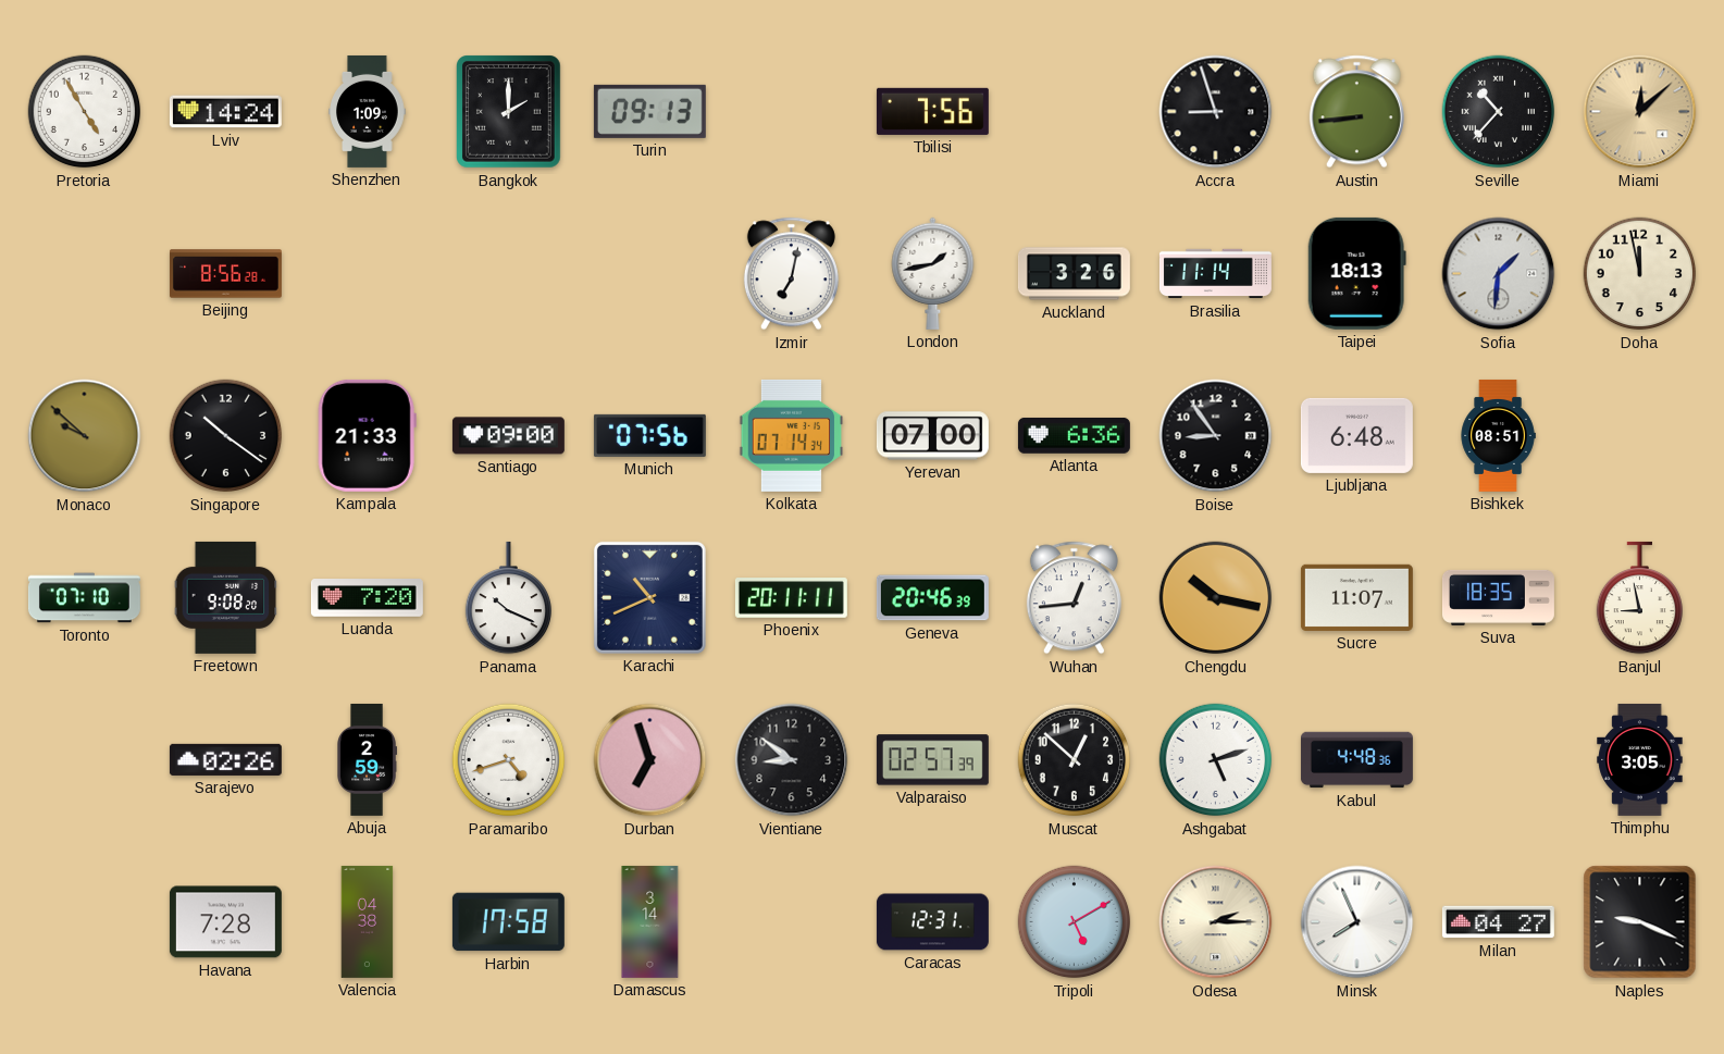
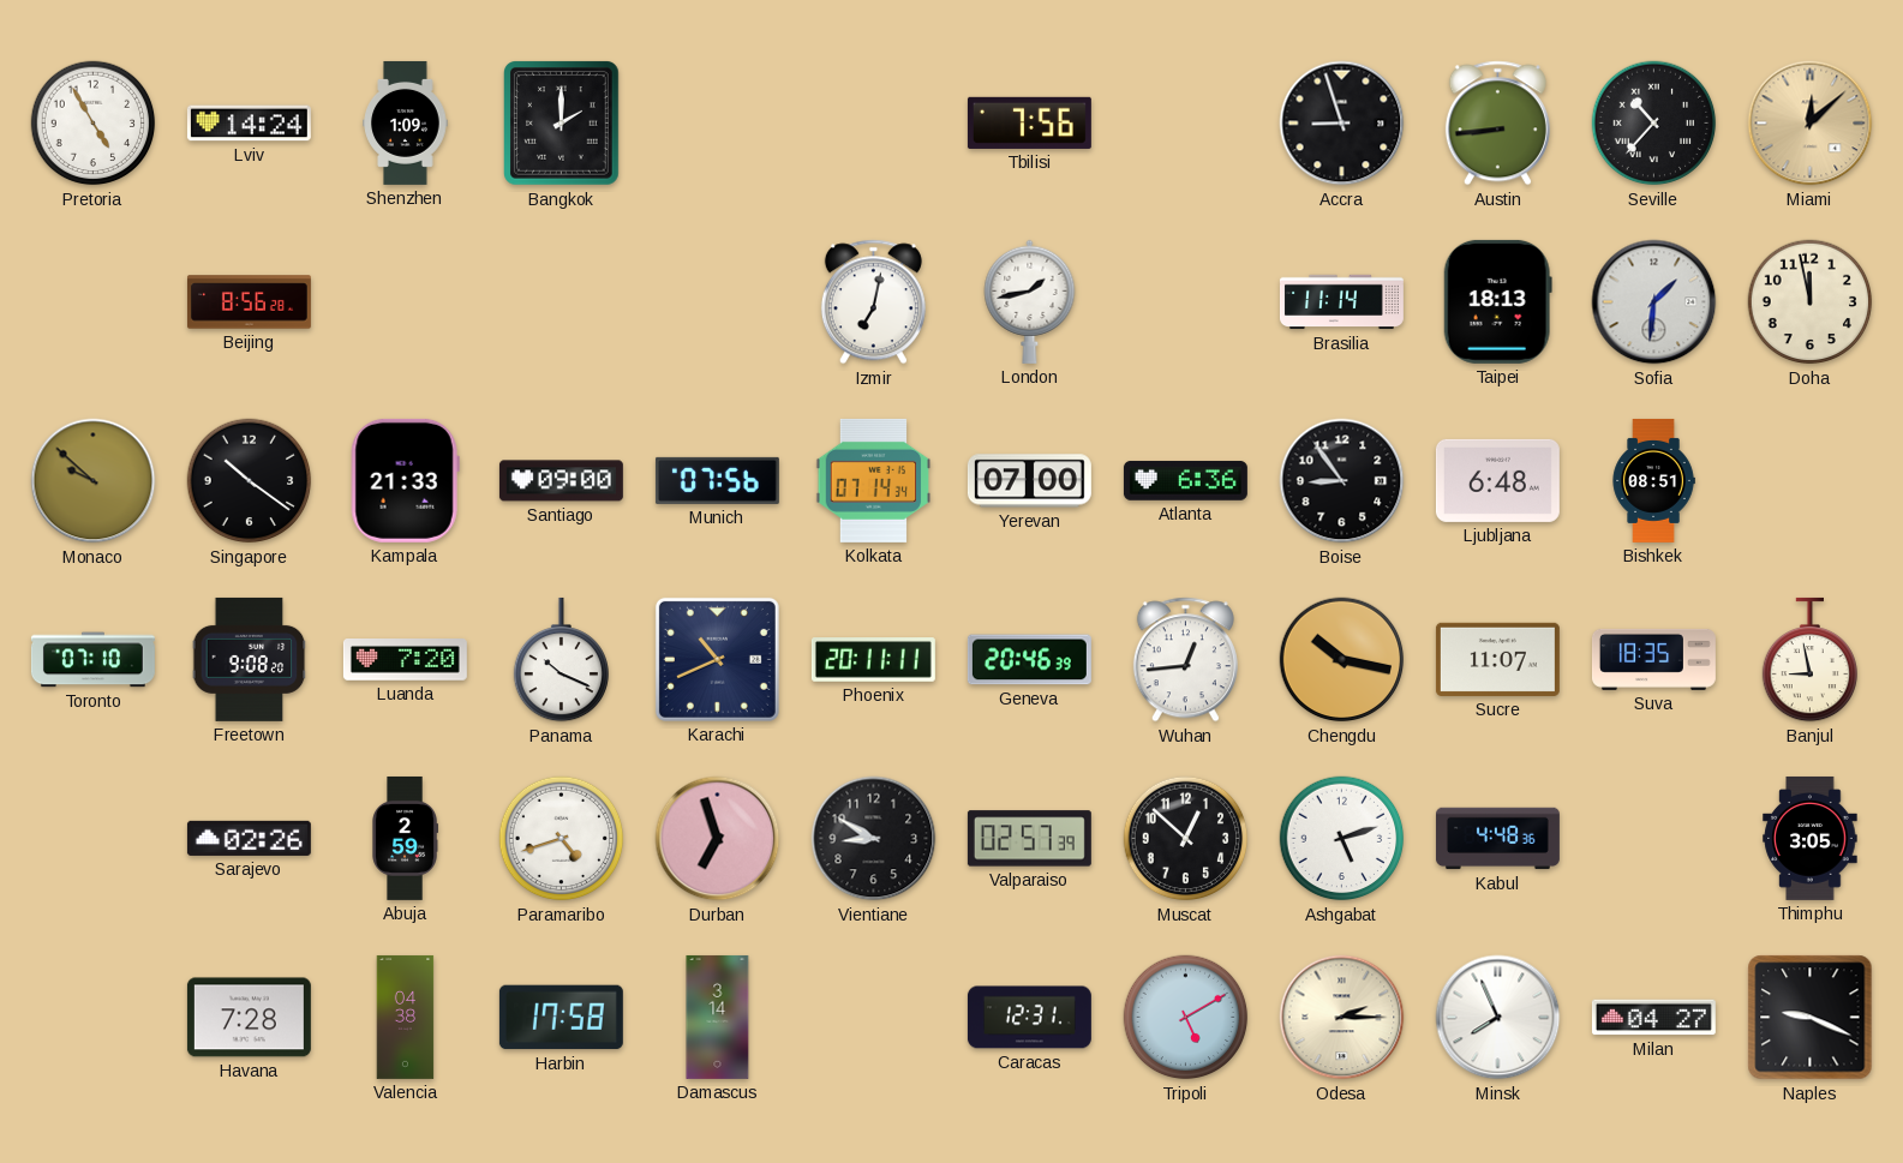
Turin: 09:13 -> none
Auckland: 3:26 -> none
Vientiane: 8:51 -> 8:50
